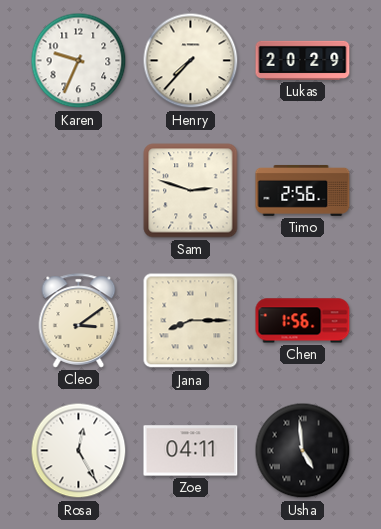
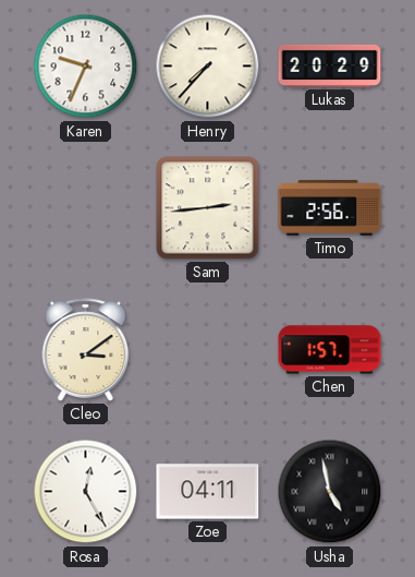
Sam: 2:48 -> 2:44
Jana: 8:15 -> none
Chen: 1:56 -> 1:57
Usha: 4:59 -> 4:58
